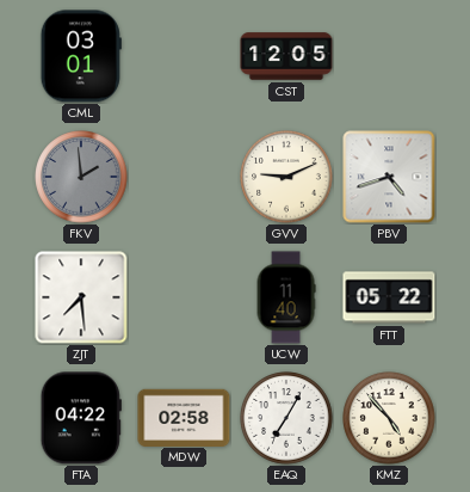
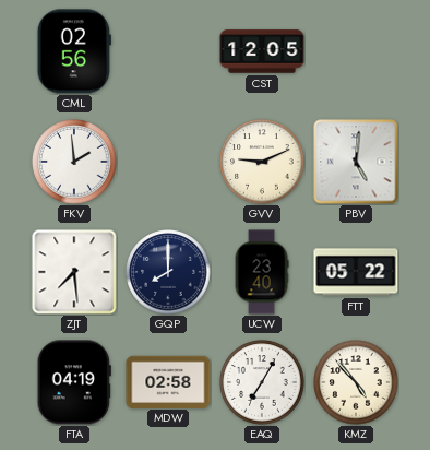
CML: 03:01 -> 02:56
FKV dial: grey -> white
PBV: 4:42 -> 5:01
GQP: none -> 8:00
UCW: 11:40 -> 23:40
FTA: 04:22 -> 04:19
